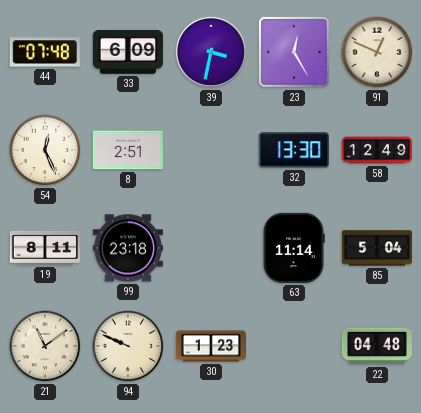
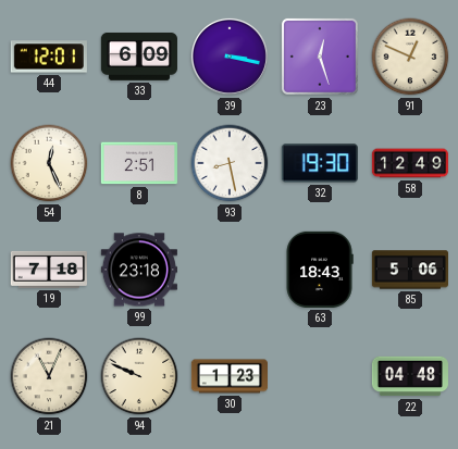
44: 07:48 -> 12:01
39: 3:32 -> 3:17
23: 12:25 -> 12:27
93: none -> 8:28
32: 13:30 -> 19:30
19: 8:11 -> 7:18
63: 11:14 -> 18:43
85: 5:04 -> 5:06
21: 11:09 -> 11:04
